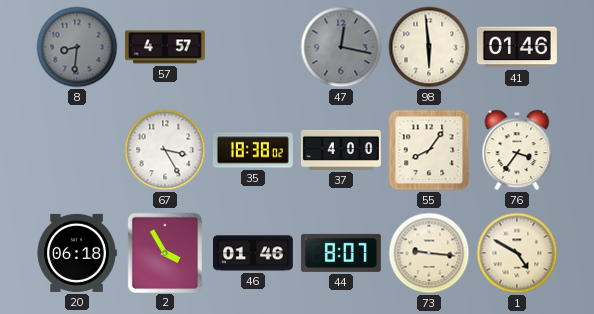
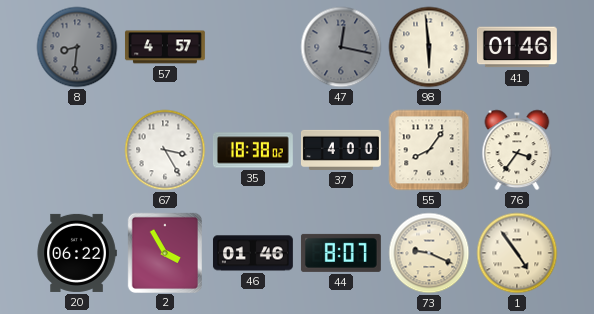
20: 06:18 -> 06:22
73: 9:16 -> 9:19
1: 4:50 -> 4:54
